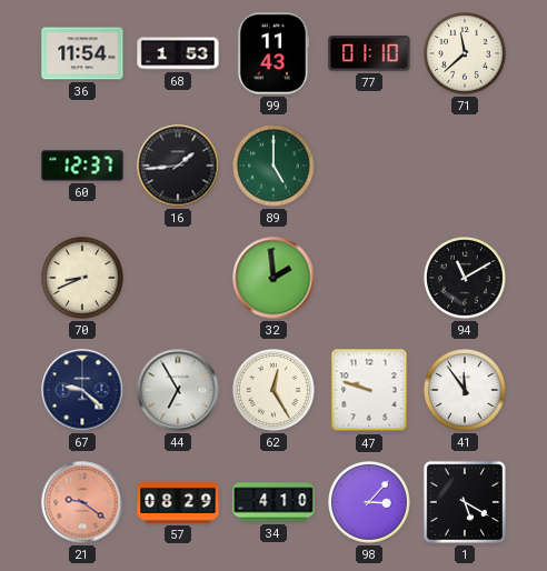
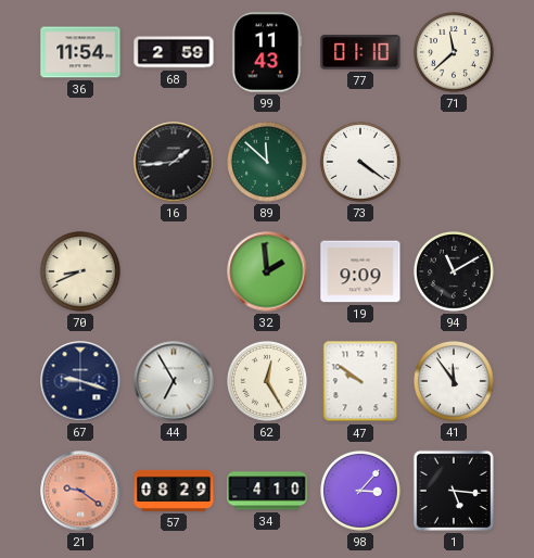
68: 1:53 -> 2:59
60: 12:37 -> none
89: 5:00 -> 11:52
73: none -> 4:21
19: none -> 9:09
67: 9:22 -> 9:18
47: 9:48 -> 9:51
1: 5:20 -> 5:16
